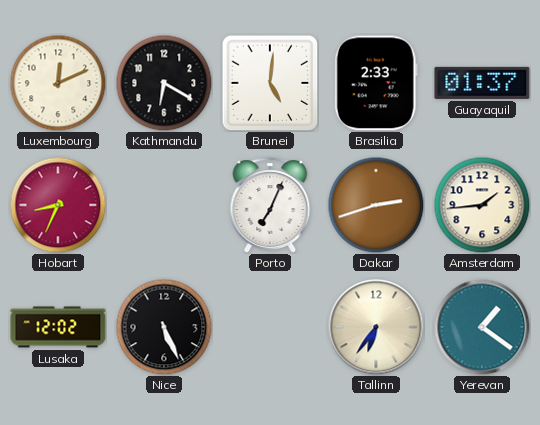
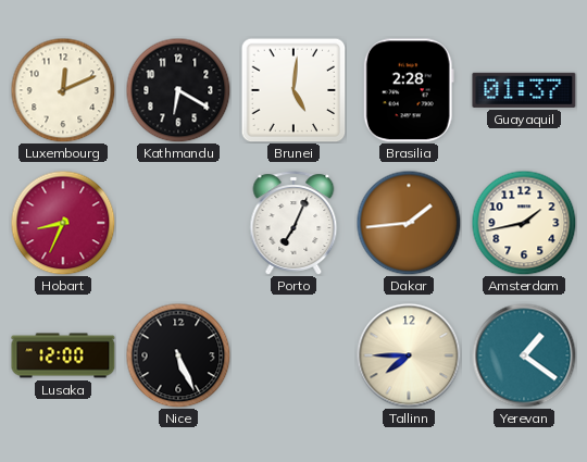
Brasilia: 2:33 -> 2:28
Dakar: 2:42 -> 1:44
Amsterdam: 1:44 -> 1:43
Lusaka: 12:02 -> 12:00
Tallinn: 6:36 -> 7:45
